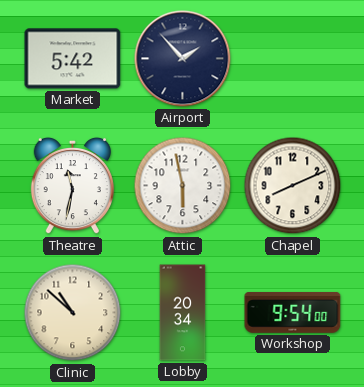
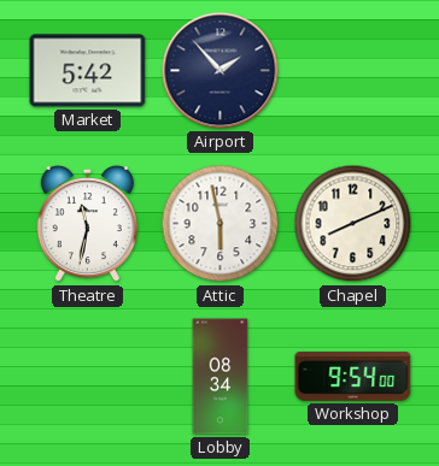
Clinic: 10:52 -> none
Lobby: 20:34 -> 08:34
